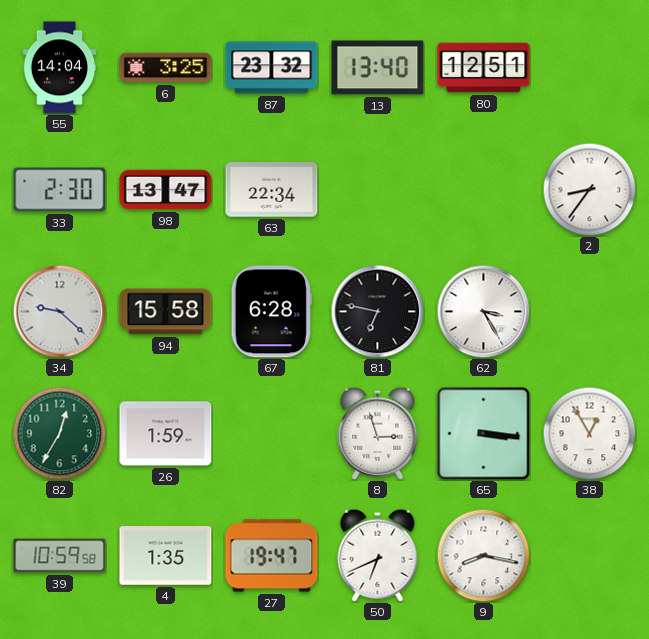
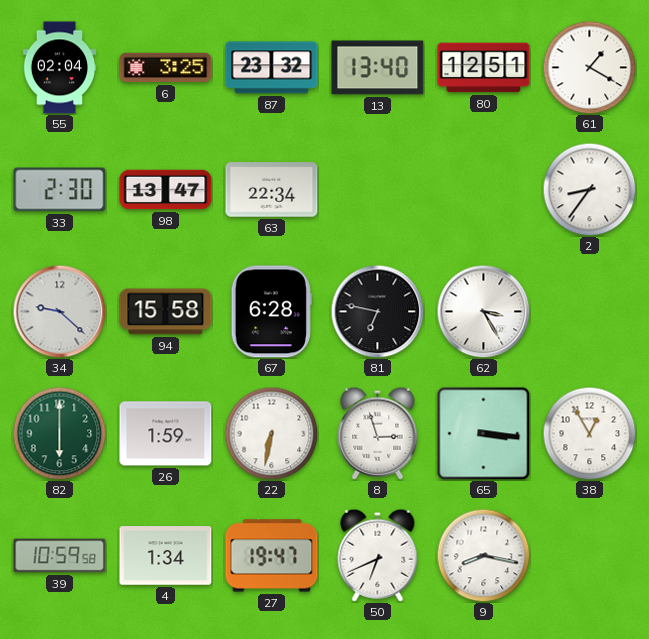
55: 14:04 -> 02:04
61: none -> 1:20
82: 12:35 -> 6:00
22: none -> 6:32
4: 1:35 -> 1:34
